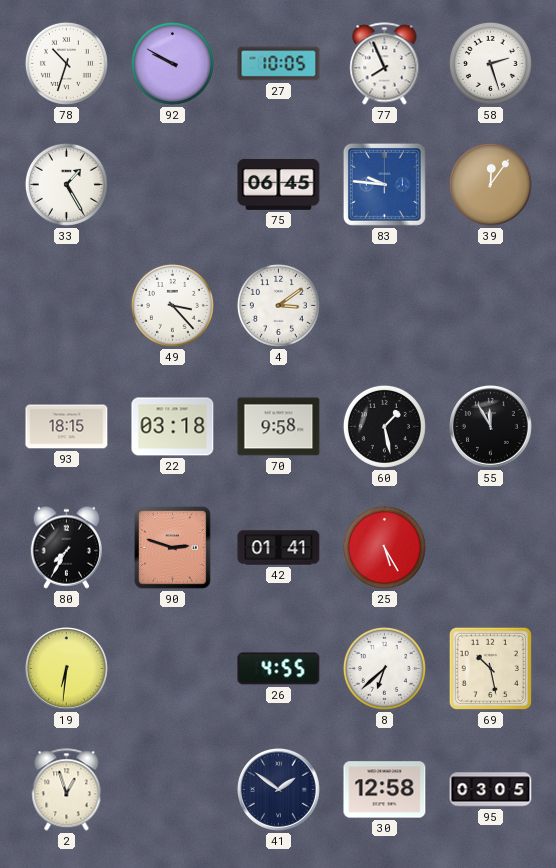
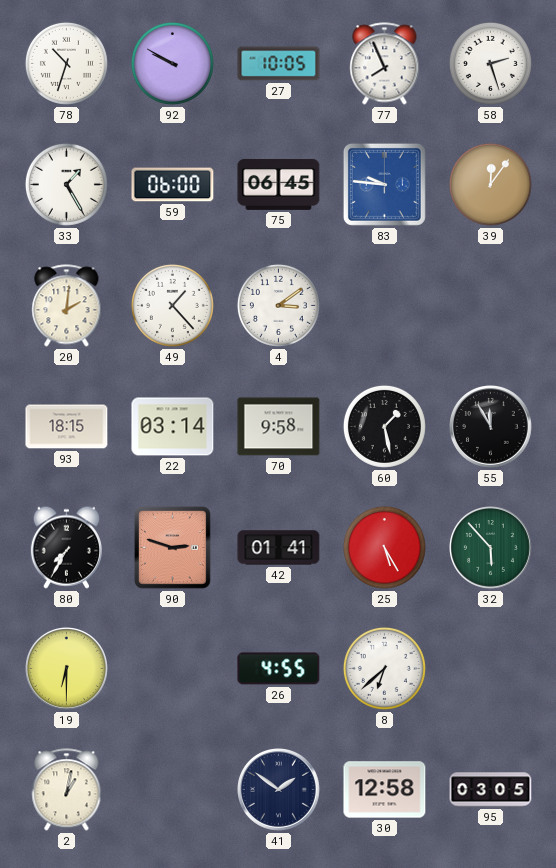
59: none -> 06:00
20: none -> 2:01
49: 3:23 -> 1:23
22: 03:18 -> 03:14
32: none -> 5:53
19: 6:31 -> 6:30
69: 10:28 -> none
2: 12:57 -> 1:02
